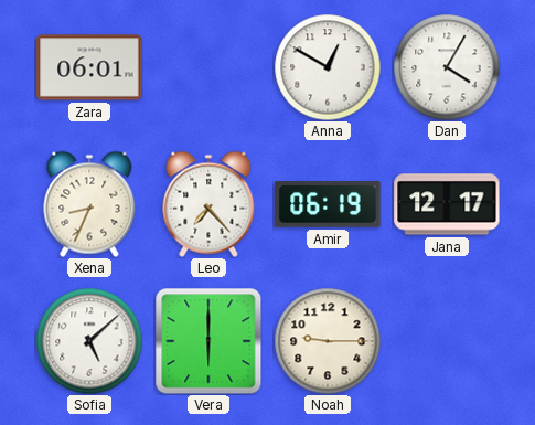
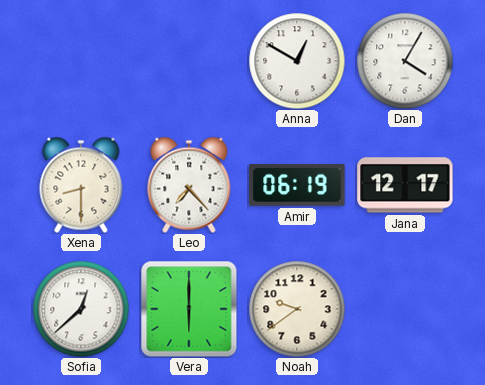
Zara: 06:01 -> none
Xena: 8:34 -> 8:30
Sofia: 5:08 -> 12:38
Noah: 9:15 -> 9:39
